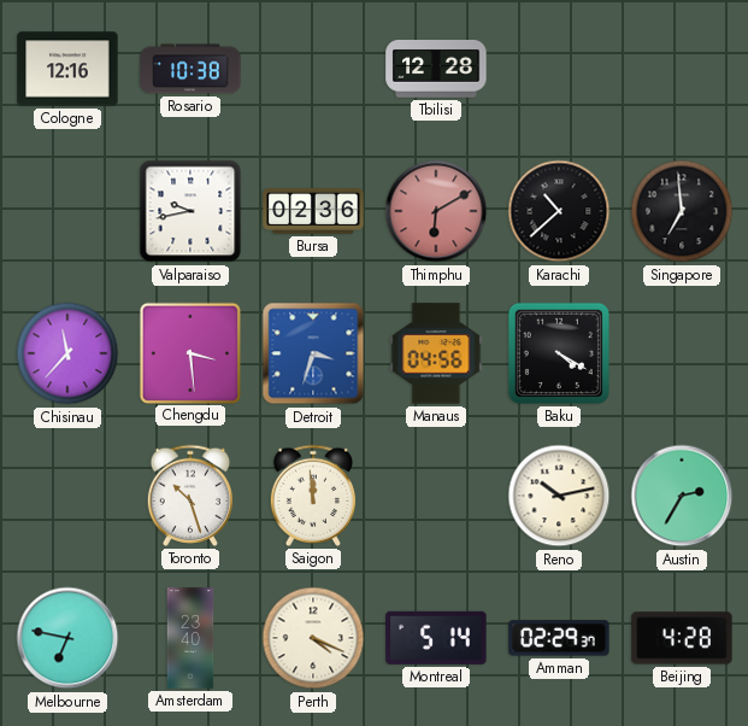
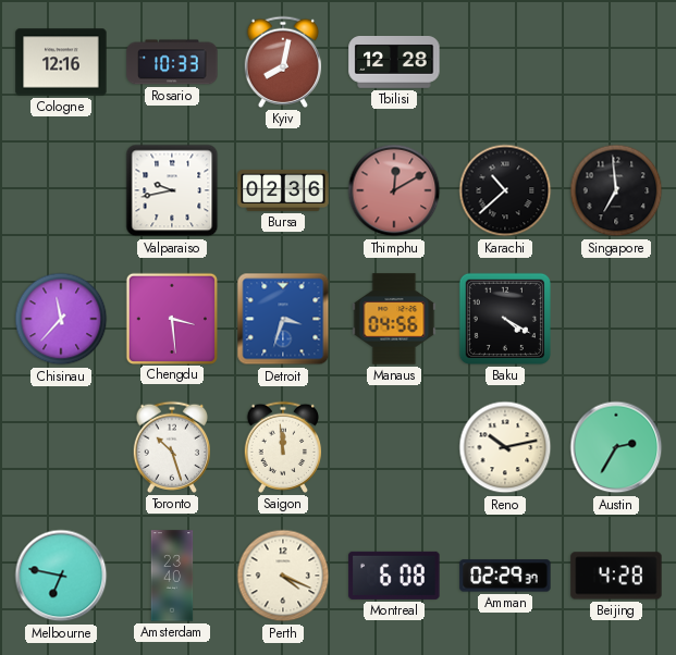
Rosario: 10:38 -> 10:33
Kyiv: none -> 8:02
Thimphu: 6:10 -> 12:10
Montreal: 5:14 -> 6:08
